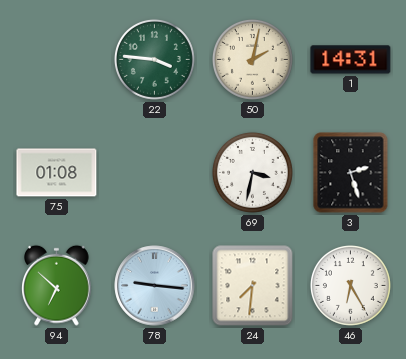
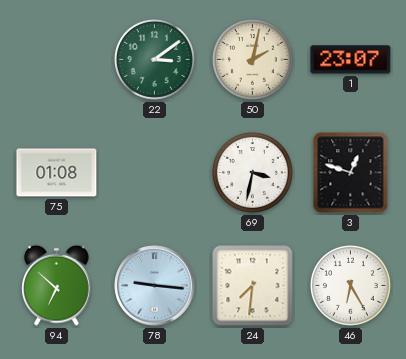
22: 3:46 -> 3:09
1: 14:31 -> 23:07
3: 2:27 -> 12:48
